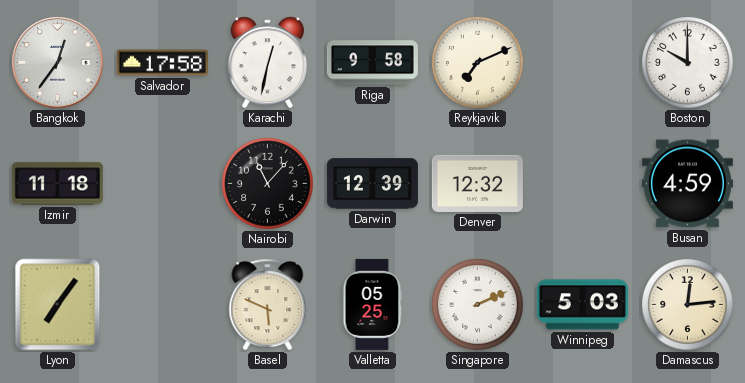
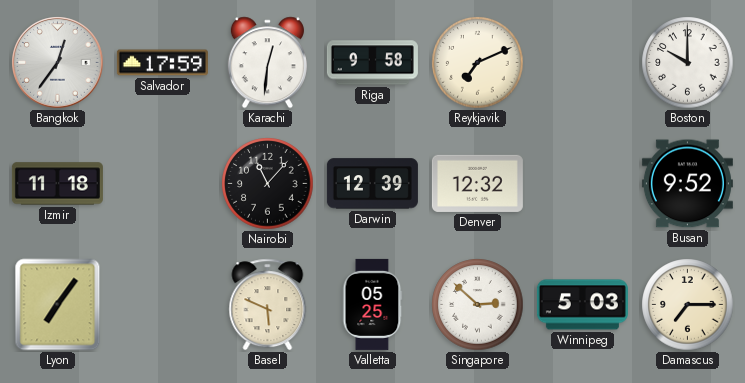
Salvador: 17:58 -> 17:59
Karachi: 12:32 -> 12:31
Busan: 4:59 -> 9:52
Singapore: 2:11 -> 2:52
Damascus: 12:14 -> 7:15
